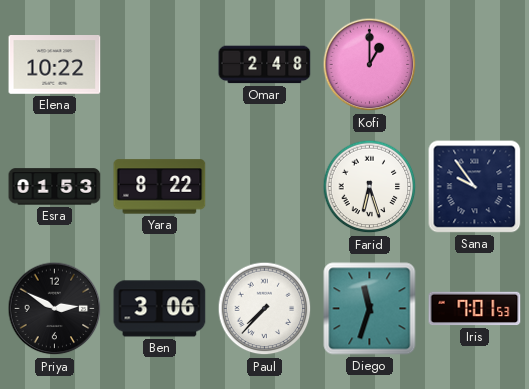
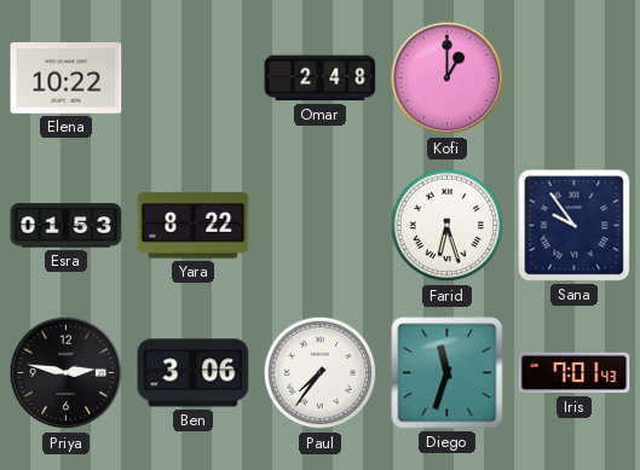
Priya: 2:50 -> 2:47
Paul: 7:37 -> 7:36
Iris: 7:01:53 -> 7:01:43
